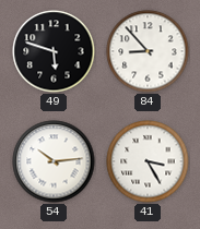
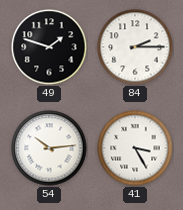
49: 5:48 -> 1:48
84: 8:53 -> 2:15
